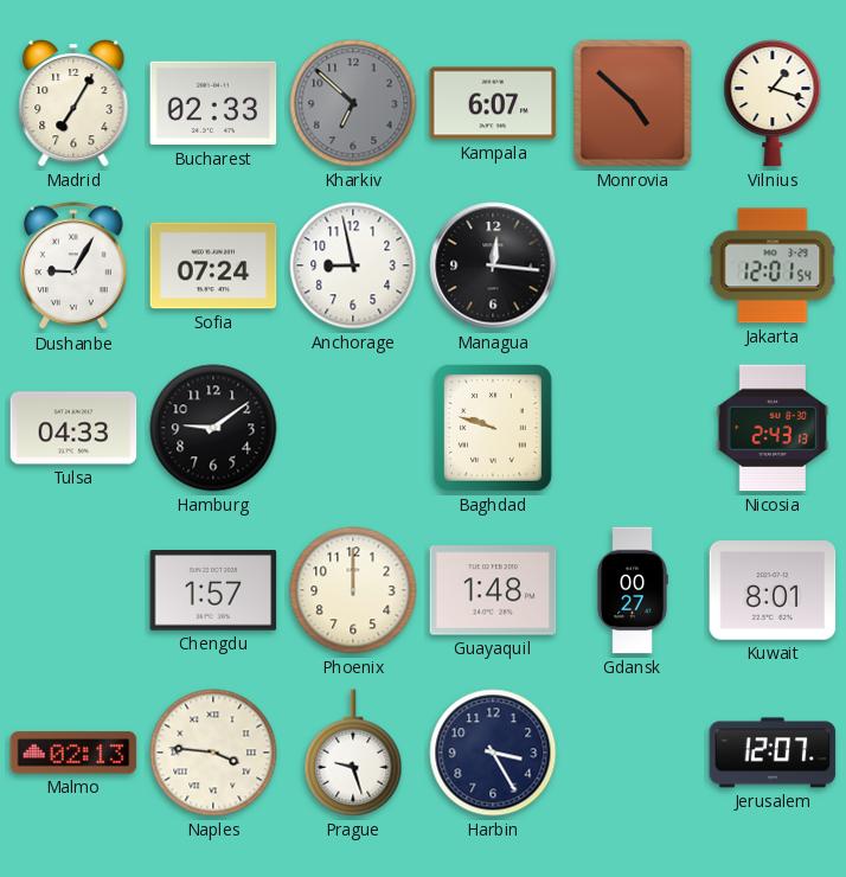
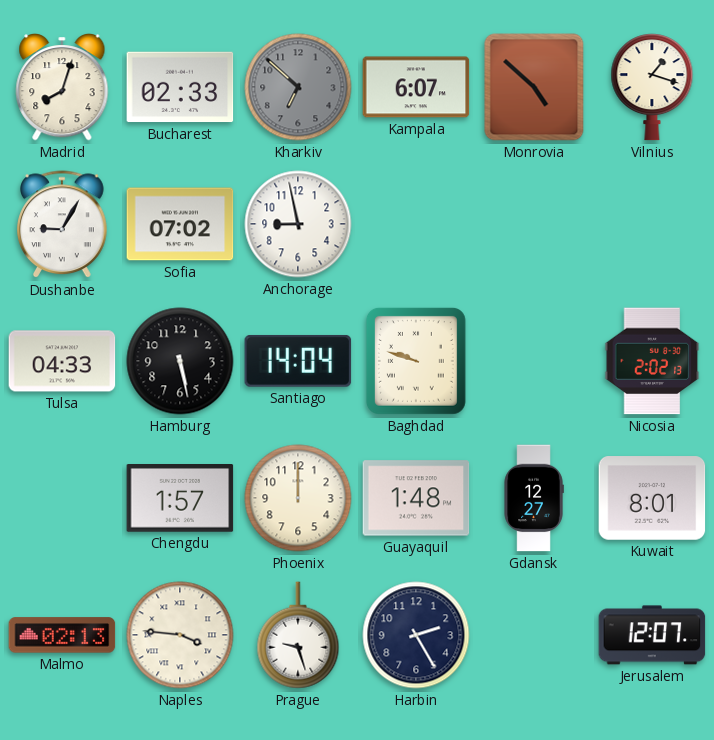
Madrid: 7:05 -> 8:03
Sofia: 07:24 -> 07:02
Managua: 12:16 -> none
Jakarta: 12:01 -> none
Hamburg: 9:09 -> 5:28
Santiago: none -> 14:04
Nicosia: 2:43 -> 2:02
Gdansk: 00:27 -> 12:27
Harbin: 3:25 -> 2:25
